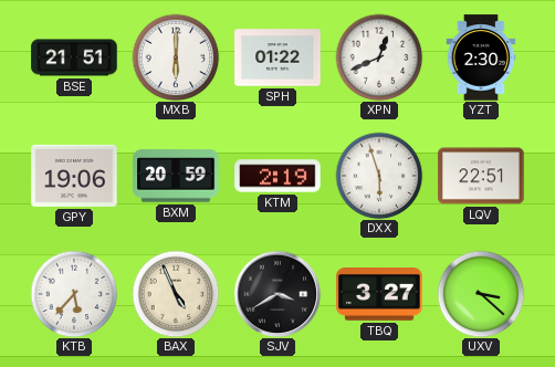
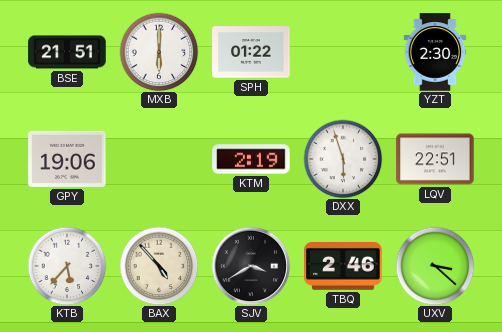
XPN: 12:41 -> none
BXM: 20:59 -> none
BAX: 4:56 -> 4:53
TBQ: 3:27 -> 2:46
